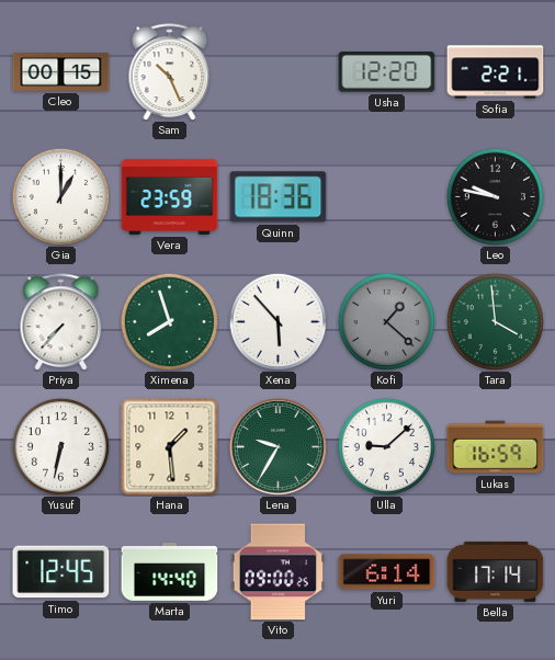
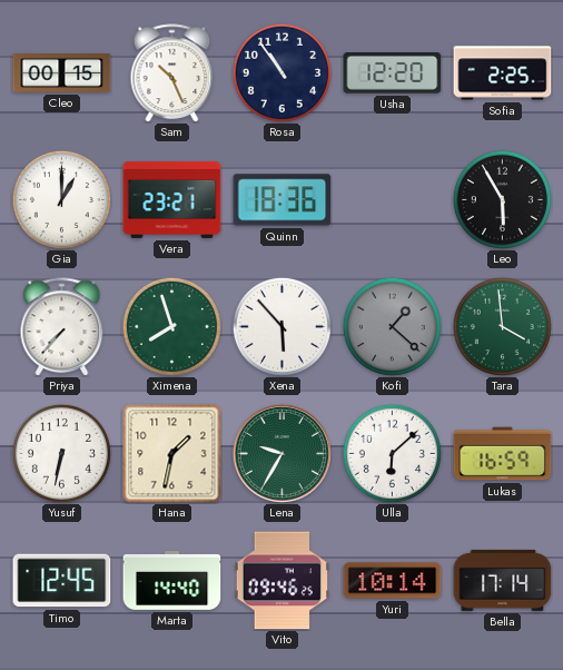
Rosa: none -> 10:54
Sofia: 2:21 -> 2:25
Vera: 23:59 -> 23:21
Leo: 9:47 -> 5:55
Hana: 1:29 -> 1:32
Ulla: 9:08 -> 6:08
Vito: 09:00 -> 09:46
Yuri: 6:14 -> 10:14
